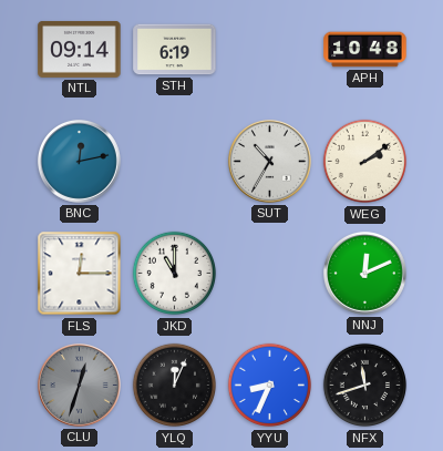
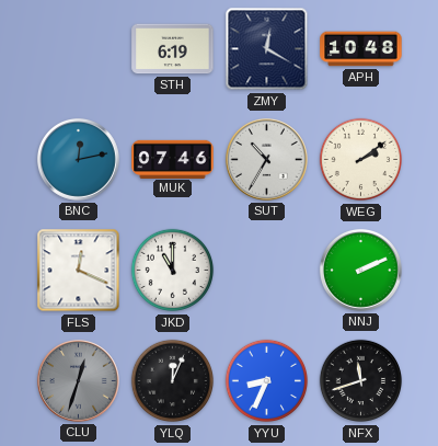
NTL: 09:14 -> none
ZMY: none -> 12:20
MUK: none -> 07:46
FLS: 12:15 -> 12:19
NNJ: 12:11 -> 2:11
